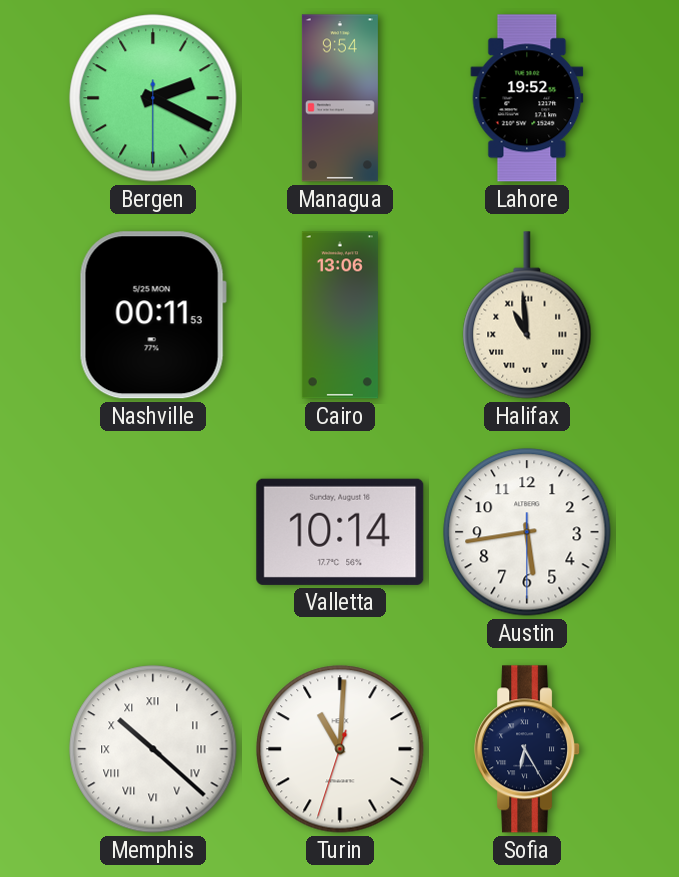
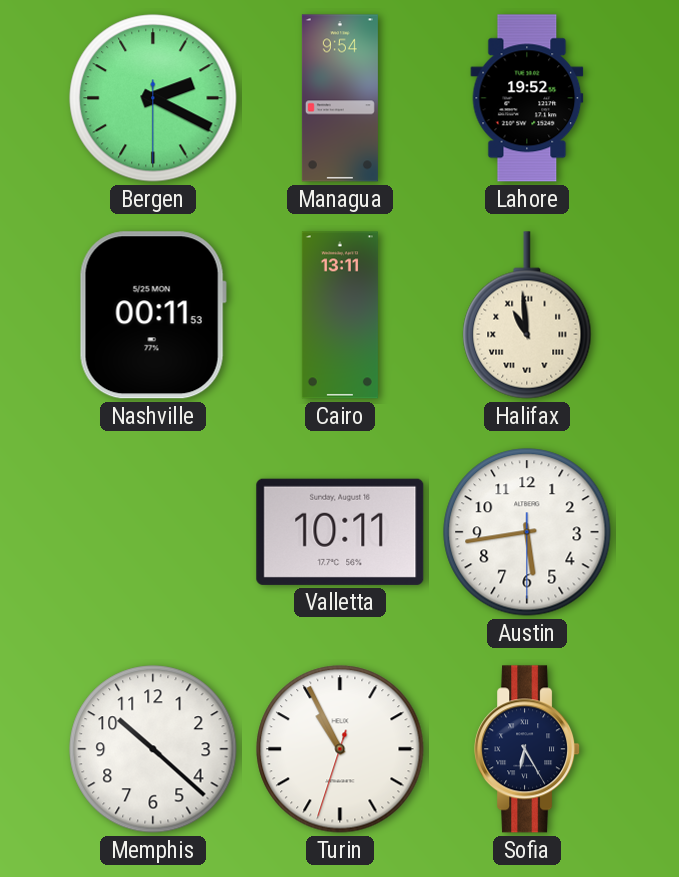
Cairo: 13:06 -> 13:11
Valletta: 10:14 -> 10:11
Memphis numerals: Roman -> Arabic
Turin: 11:00 -> 10:55
